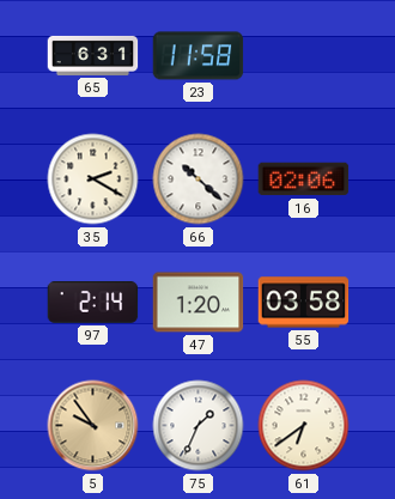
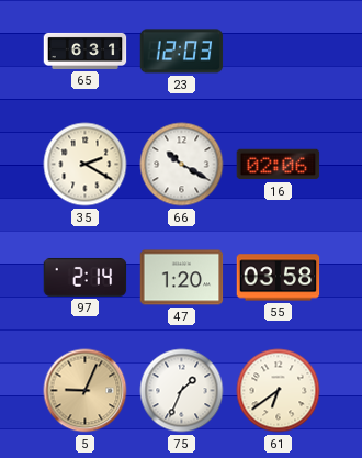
23: 11:58 -> 12:03
66: 10:22 -> 10:20
5: 9:54 -> 9:04
